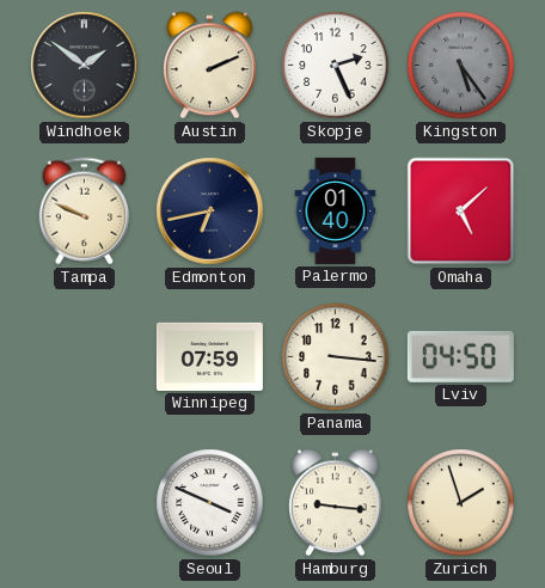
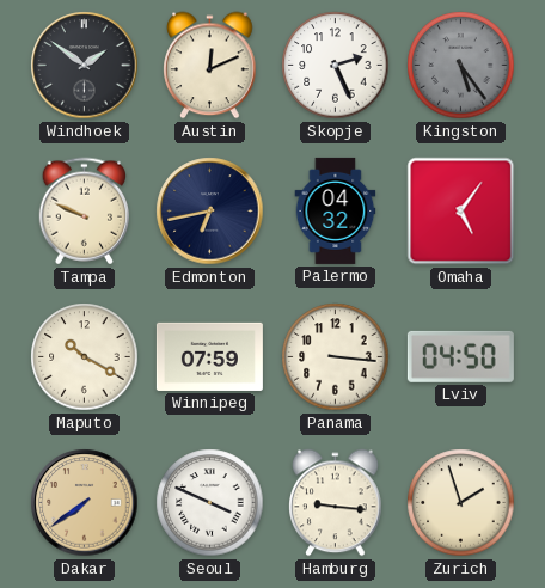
Austin: 2:11 -> 12:11
Palermo: 01:40 -> 04:32
Omaha: 5:08 -> 5:06
Maputo: none -> 10:20
Dakar: none -> 7:39
